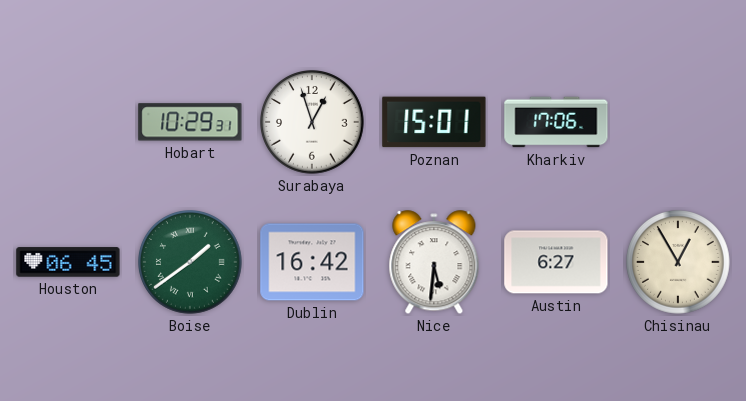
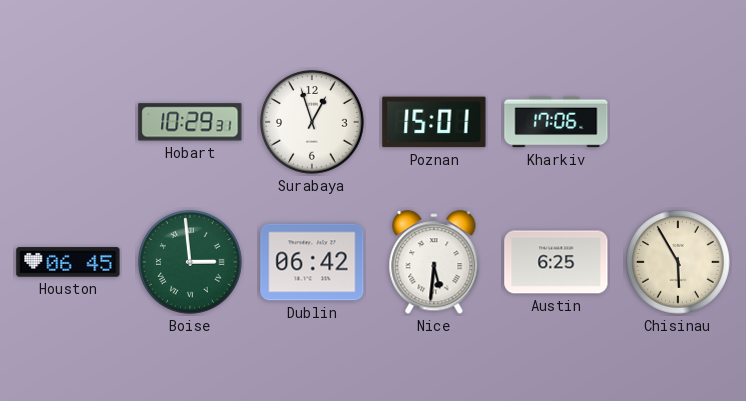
Boise: 1:39 -> 2:59
Dublin: 16:42 -> 06:42
Austin: 6:27 -> 6:25
Chisinau: 12:55 -> 5:55
